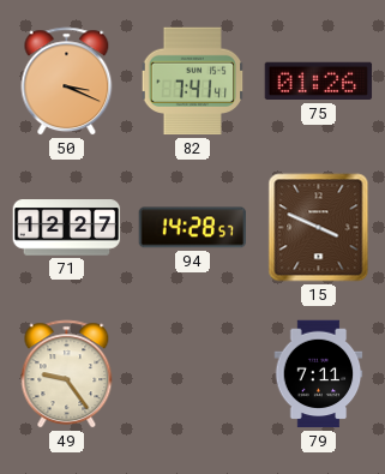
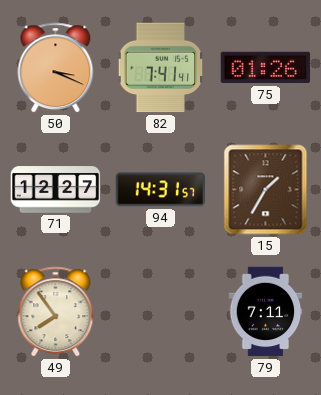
94: 14:28 -> 14:31
15: 3:49 -> 1:35
49: 9:24 -> 7:54
